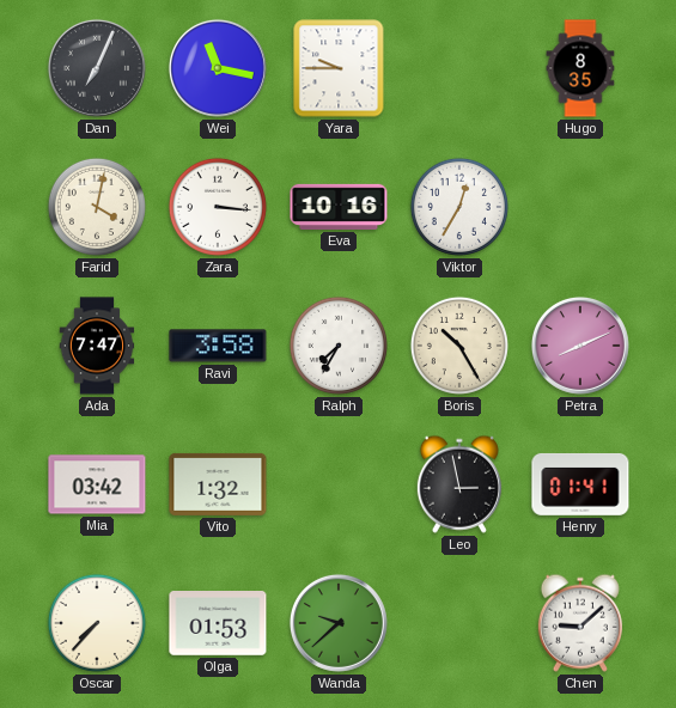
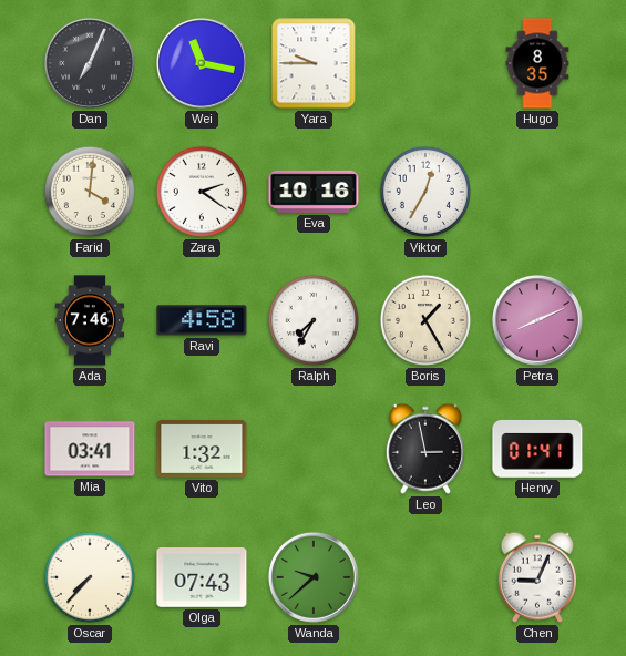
Farid: 4:02 -> 4:01
Zara: 3:16 -> 2:21
Ada: 7:47 -> 7:46
Ravi: 3:58 -> 4:58
Boris: 10:25 -> 1:25
Mia: 03:42 -> 03:41
Olga: 01:53 -> 07:43
Chen: 9:08 -> 9:04
